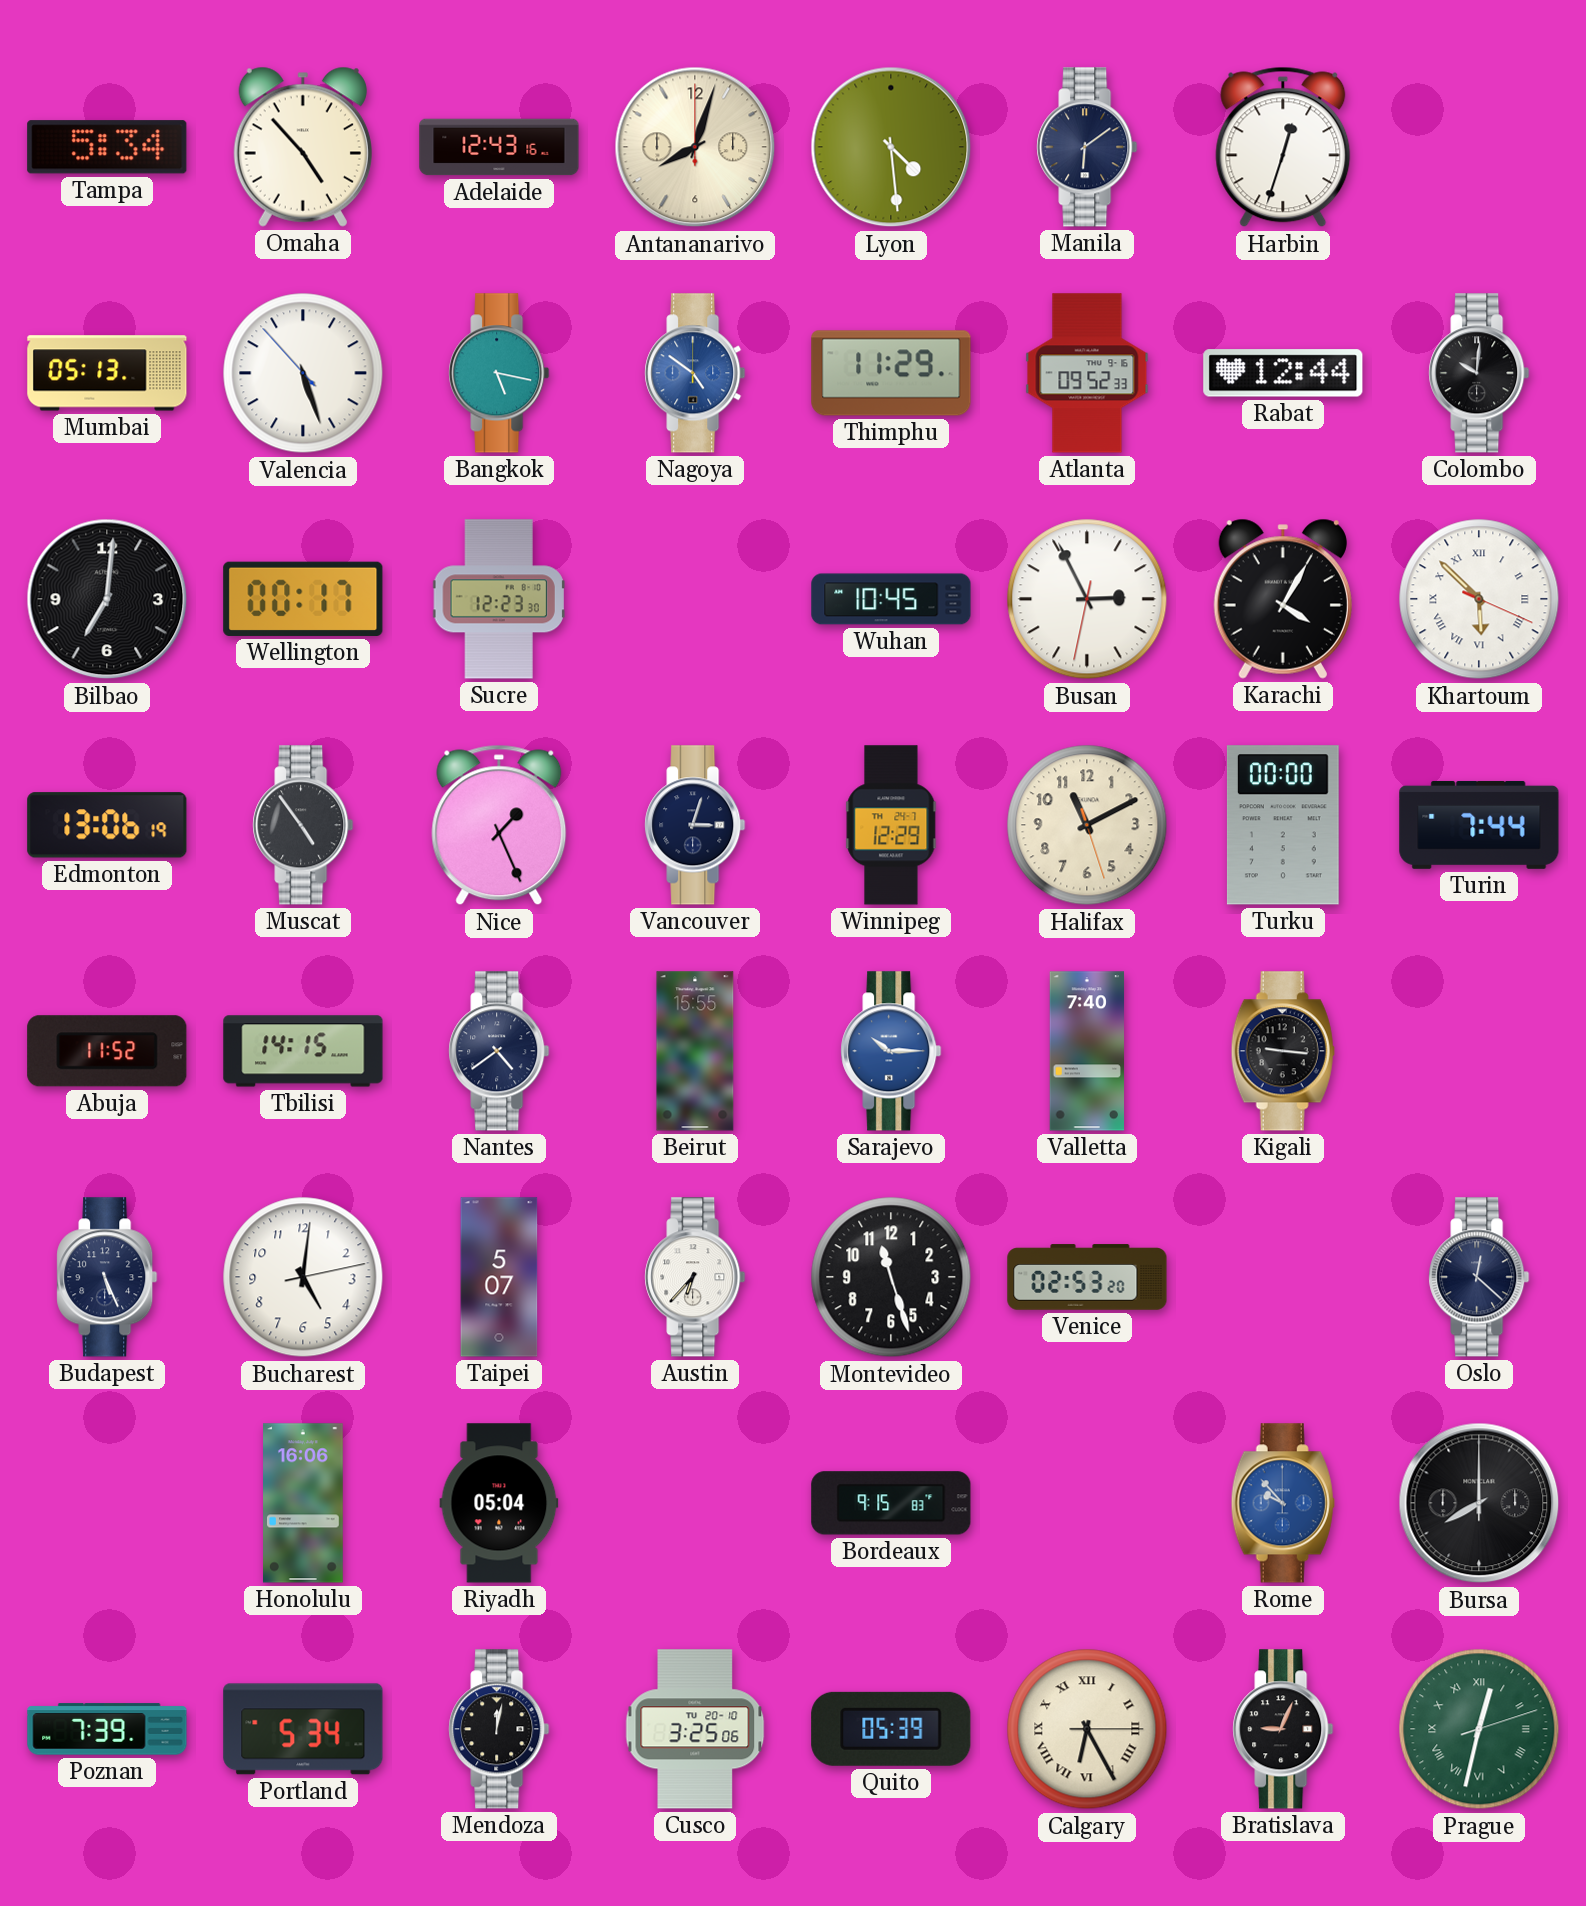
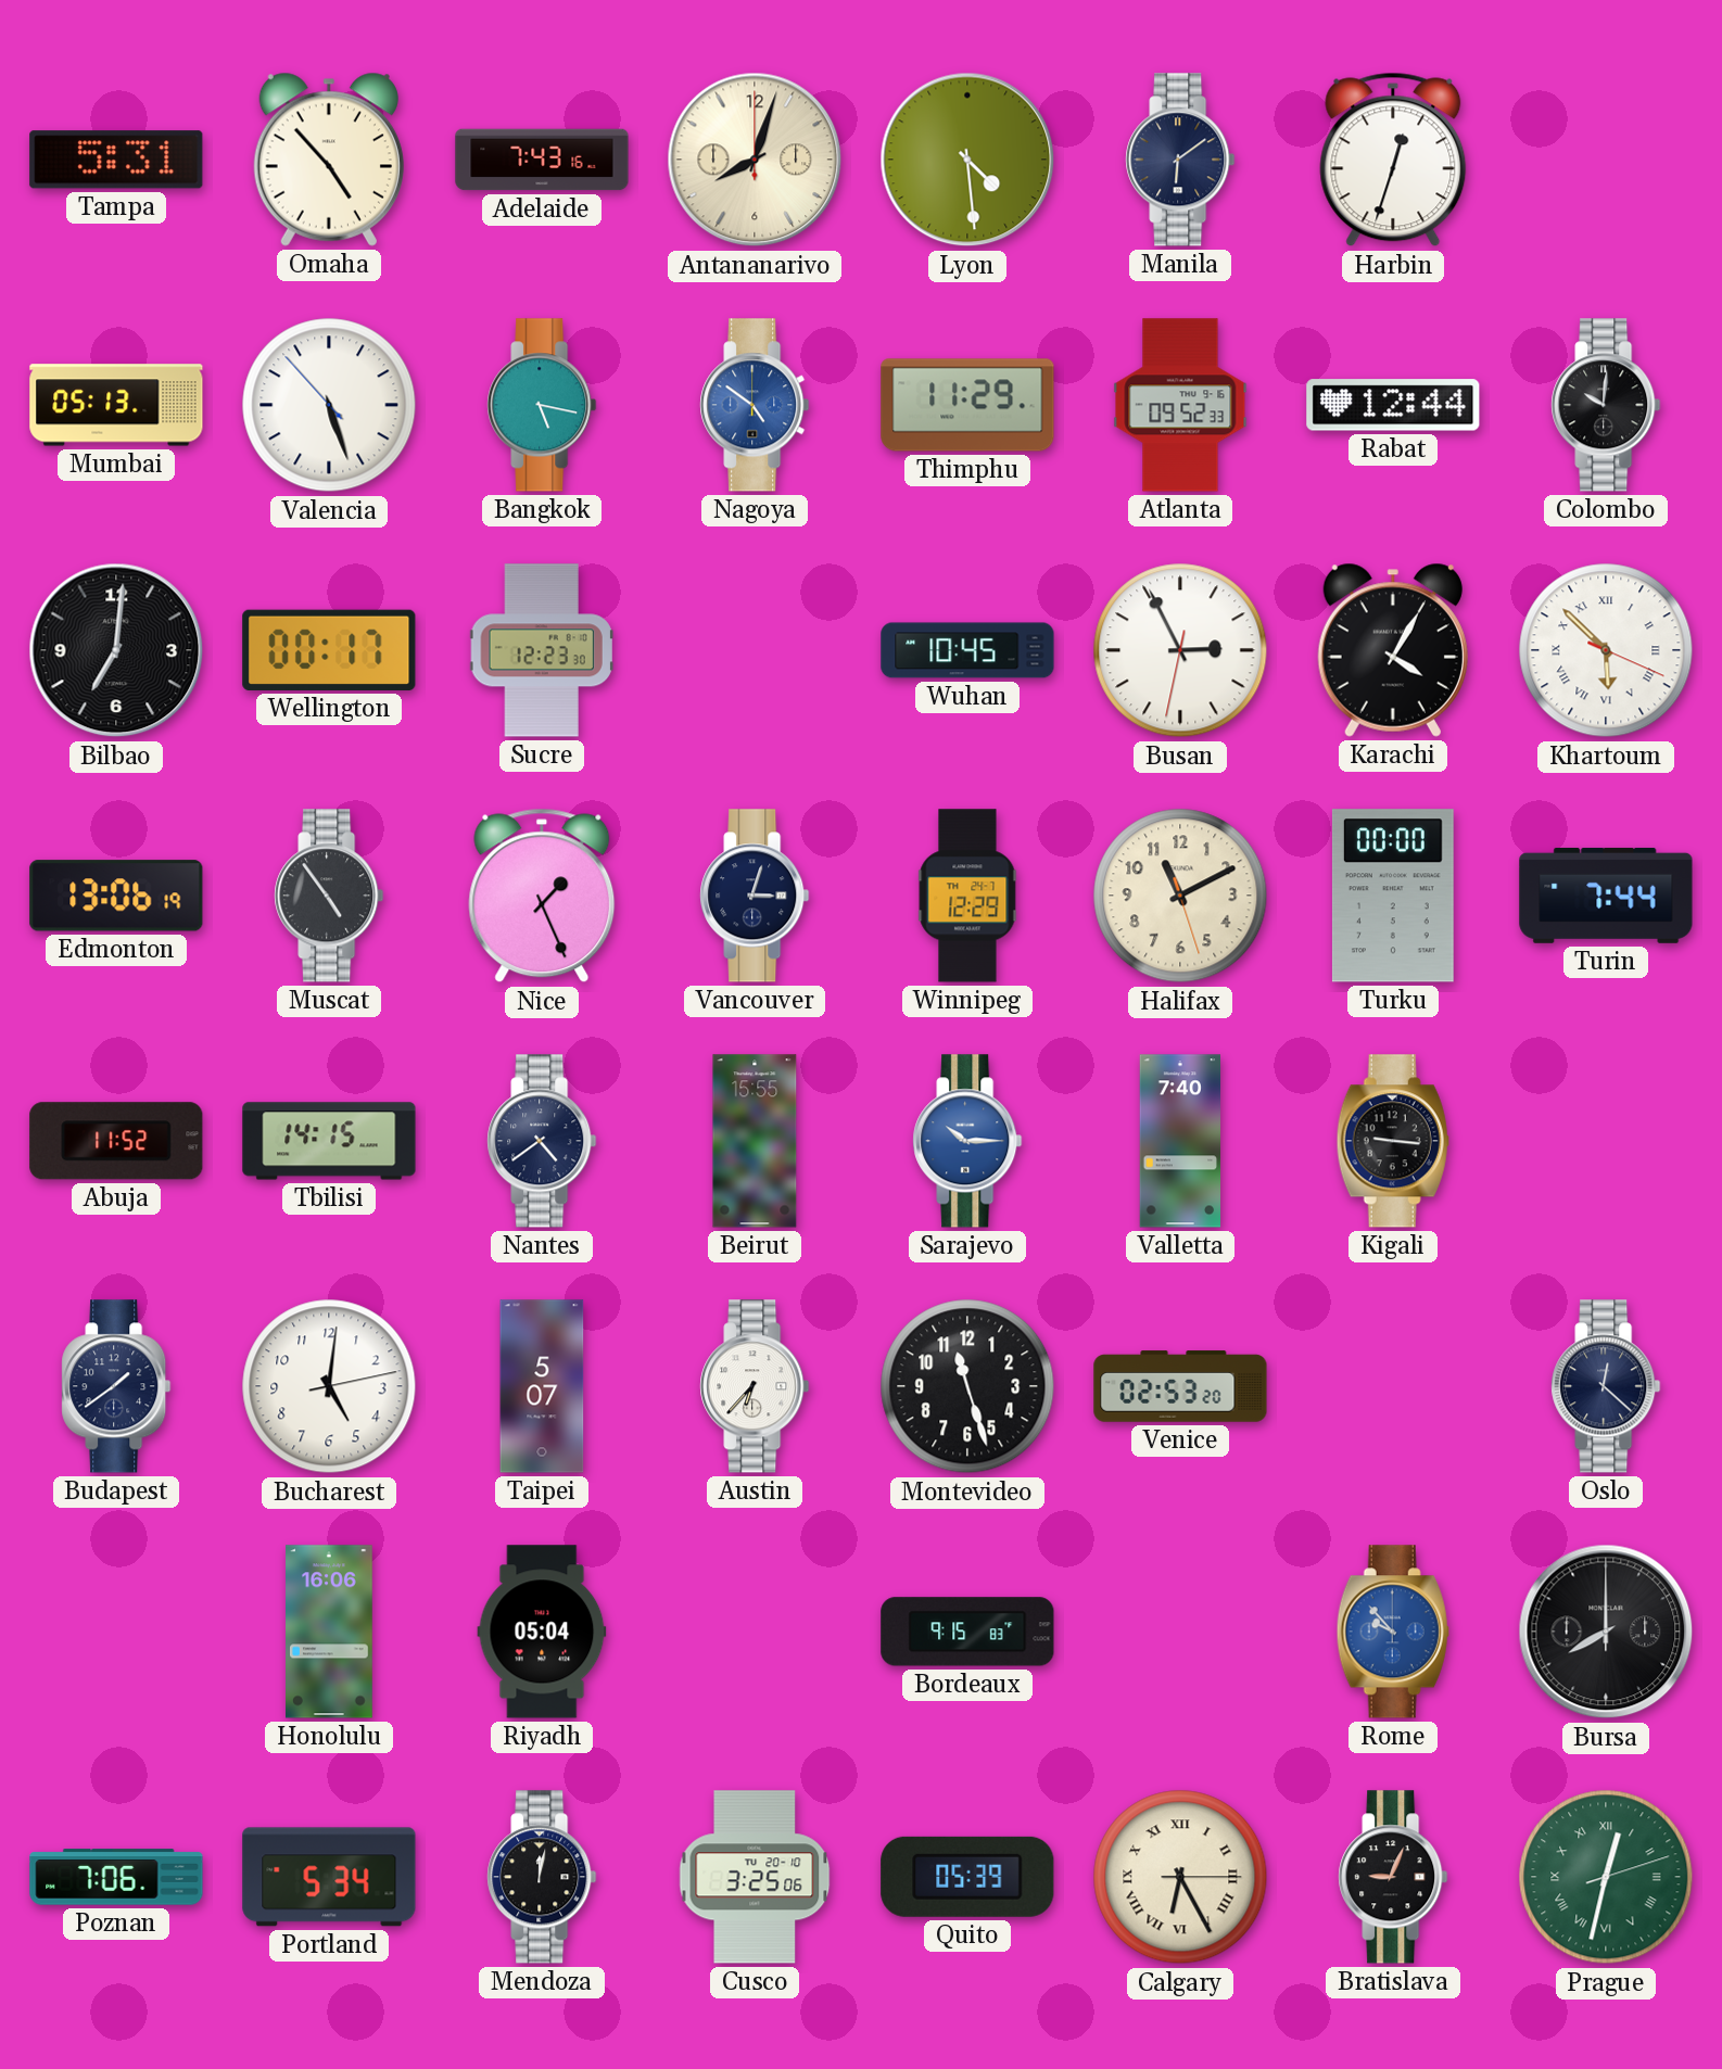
Tampa: 5:34 -> 5:31
Adelaide: 12:43 -> 7:43
Budapest: 5:26 -> 1:39
Poznan: 7:39 -> 7:06
